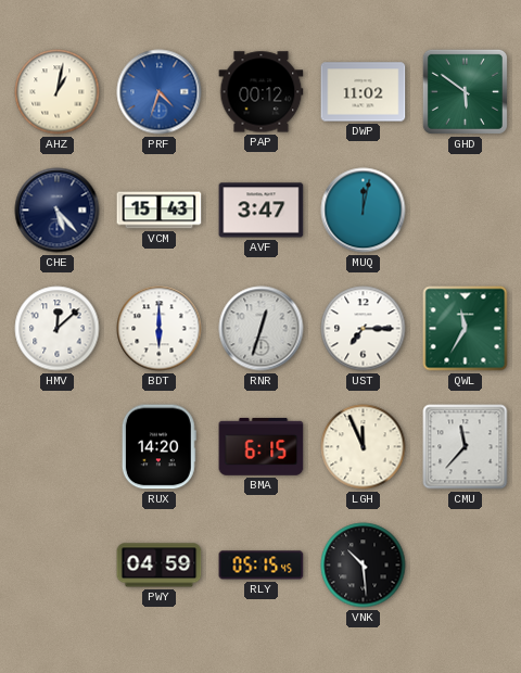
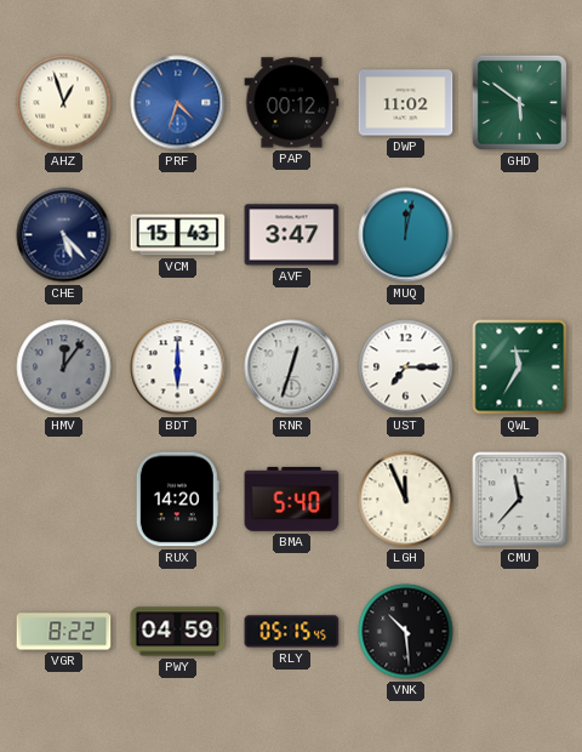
AHZ: 1:02 -> 12:57
HMV: 12:08 -> 12:06
HMV dial: white -> grey
BMA: 6:15 -> 5:40
VGR: none -> 8:22
